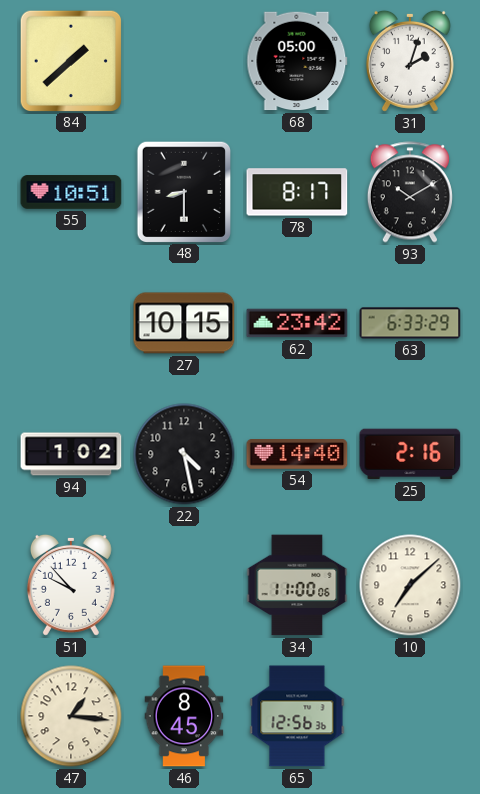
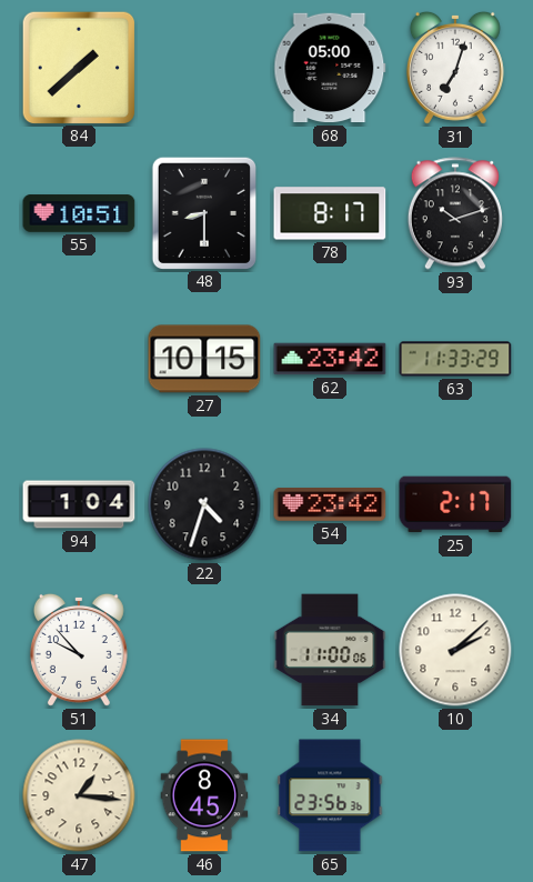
31: 2:03 -> 7:03
93: 10:10 -> 10:12
63: 6:33 -> 11:33
94: 1:02 -> 1:04
22: 4:28 -> 4:33
54: 14:40 -> 23:42
25: 2:16 -> 2:17
10: 7:08 -> 2:08
65: 12:56 -> 23:56
